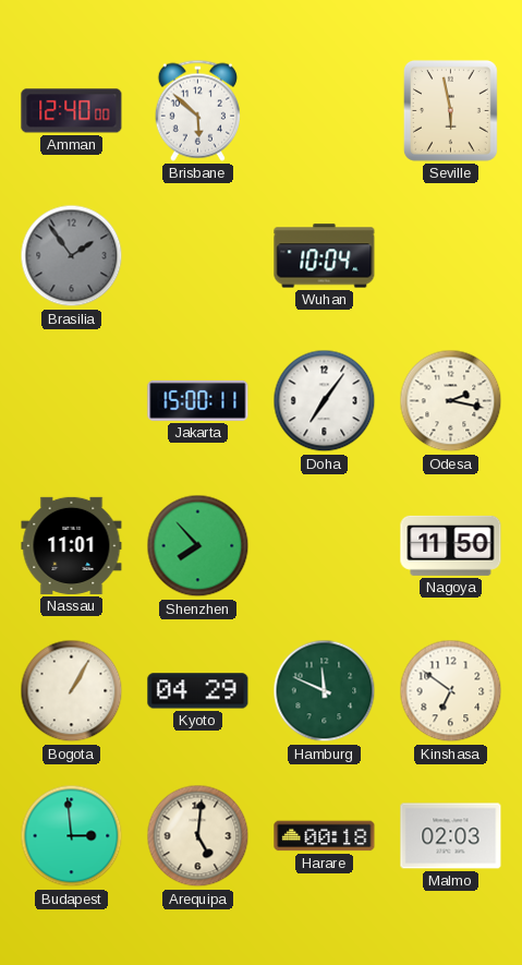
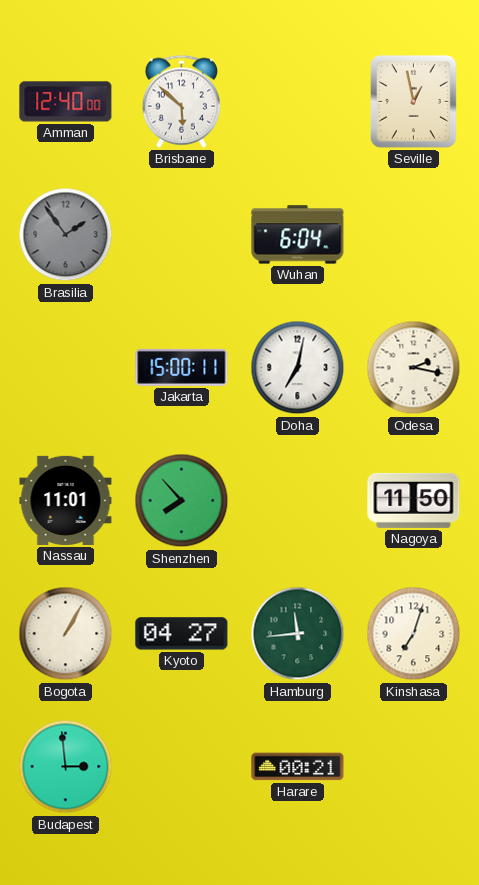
Seville: 5:58 -> 12:58
Wuhan: 10:04 -> 6:04
Doha: 7:06 -> 7:02
Kyoto: 04:29 -> 04:27
Hamburg: 11:49 -> 11:44
Kinshasa: 6:51 -> 7:03
Arequipa: 5:01 -> none
Harare: 00:18 -> 00:21
Malmo: 02:03 -> none
